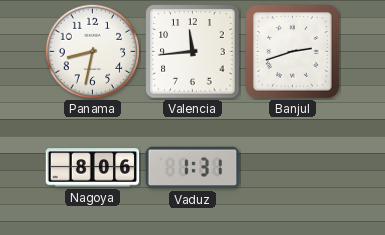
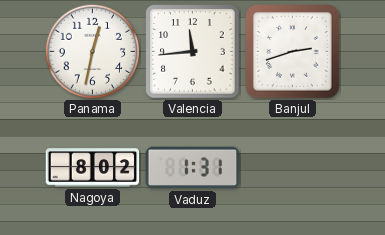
Panama: 8:32 -> 12:32
Nagoya: 8:06 -> 8:02
